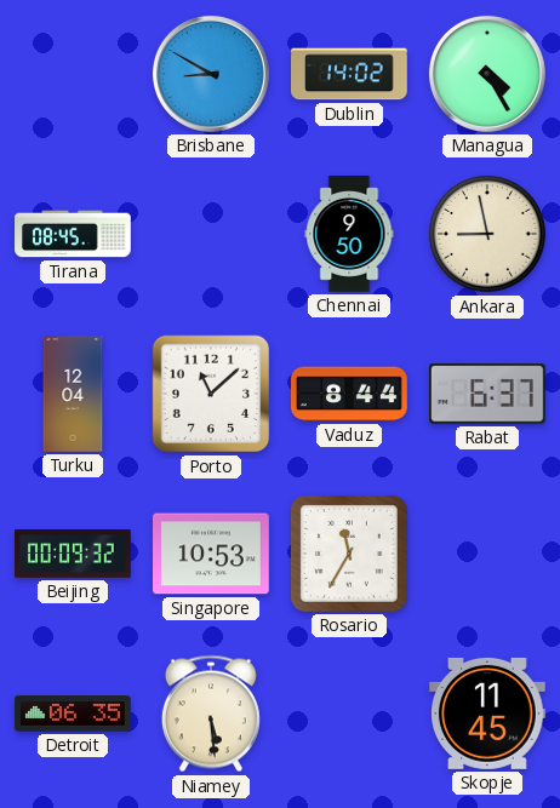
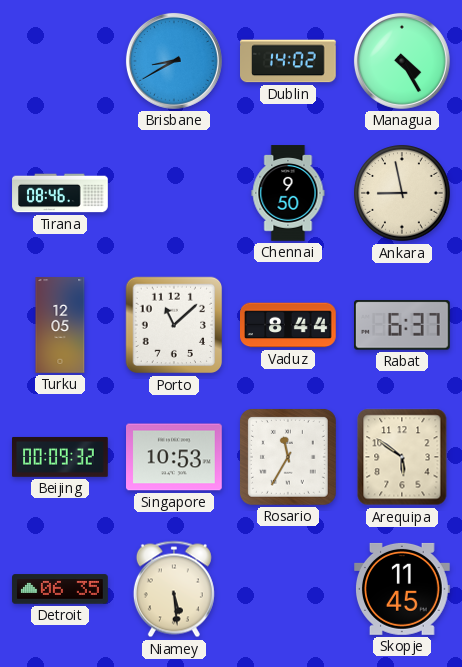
Brisbane: 8:50 -> 8:40
Tirana: 08:45 -> 08:46
Turku: 12:04 -> 12:05
Arequipa: none -> 5:51
